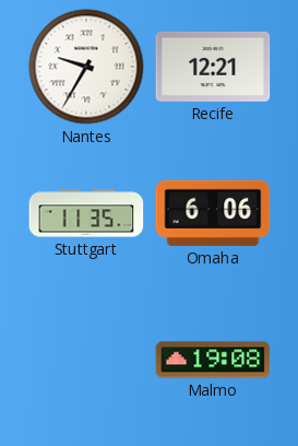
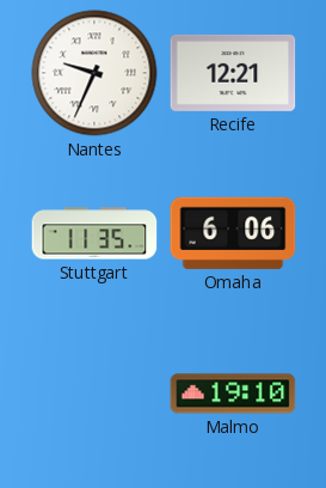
Nantes: 9:35 -> 9:34
Malmo: 19:08 -> 19:10
